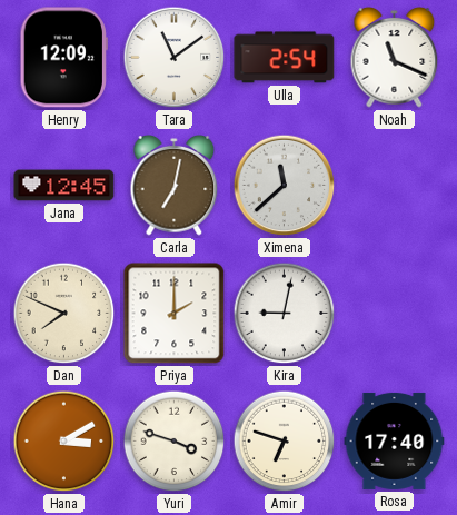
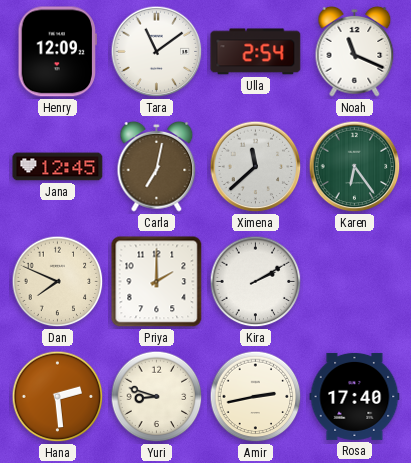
Karen: none -> 6:24
Kira: 9:02 -> 2:10
Hana: 3:10 -> 2:29
Yuri: 3:48 -> 8:48
Amir: 6:48 -> 2:43
